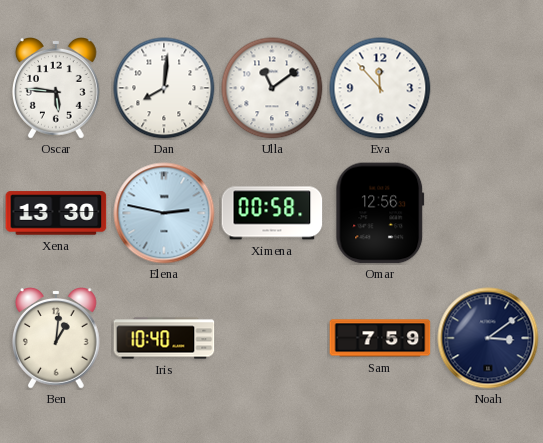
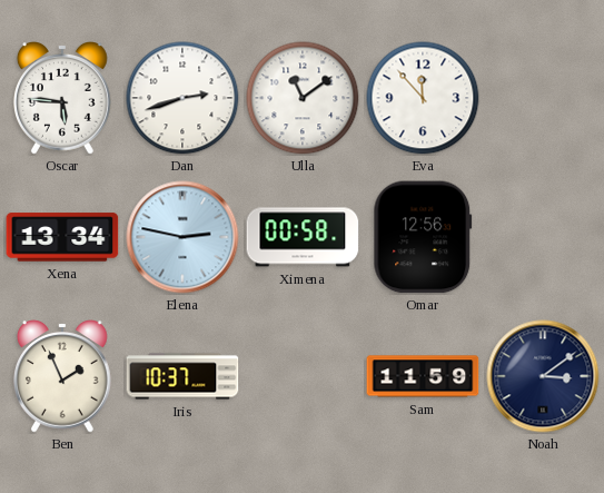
Dan: 8:01 -> 2:42
Xena: 13:30 -> 13:34
Ben: 1:01 -> 1:56
Iris: 10:40 -> 10:37
Sam: 7:59 -> 11:59
